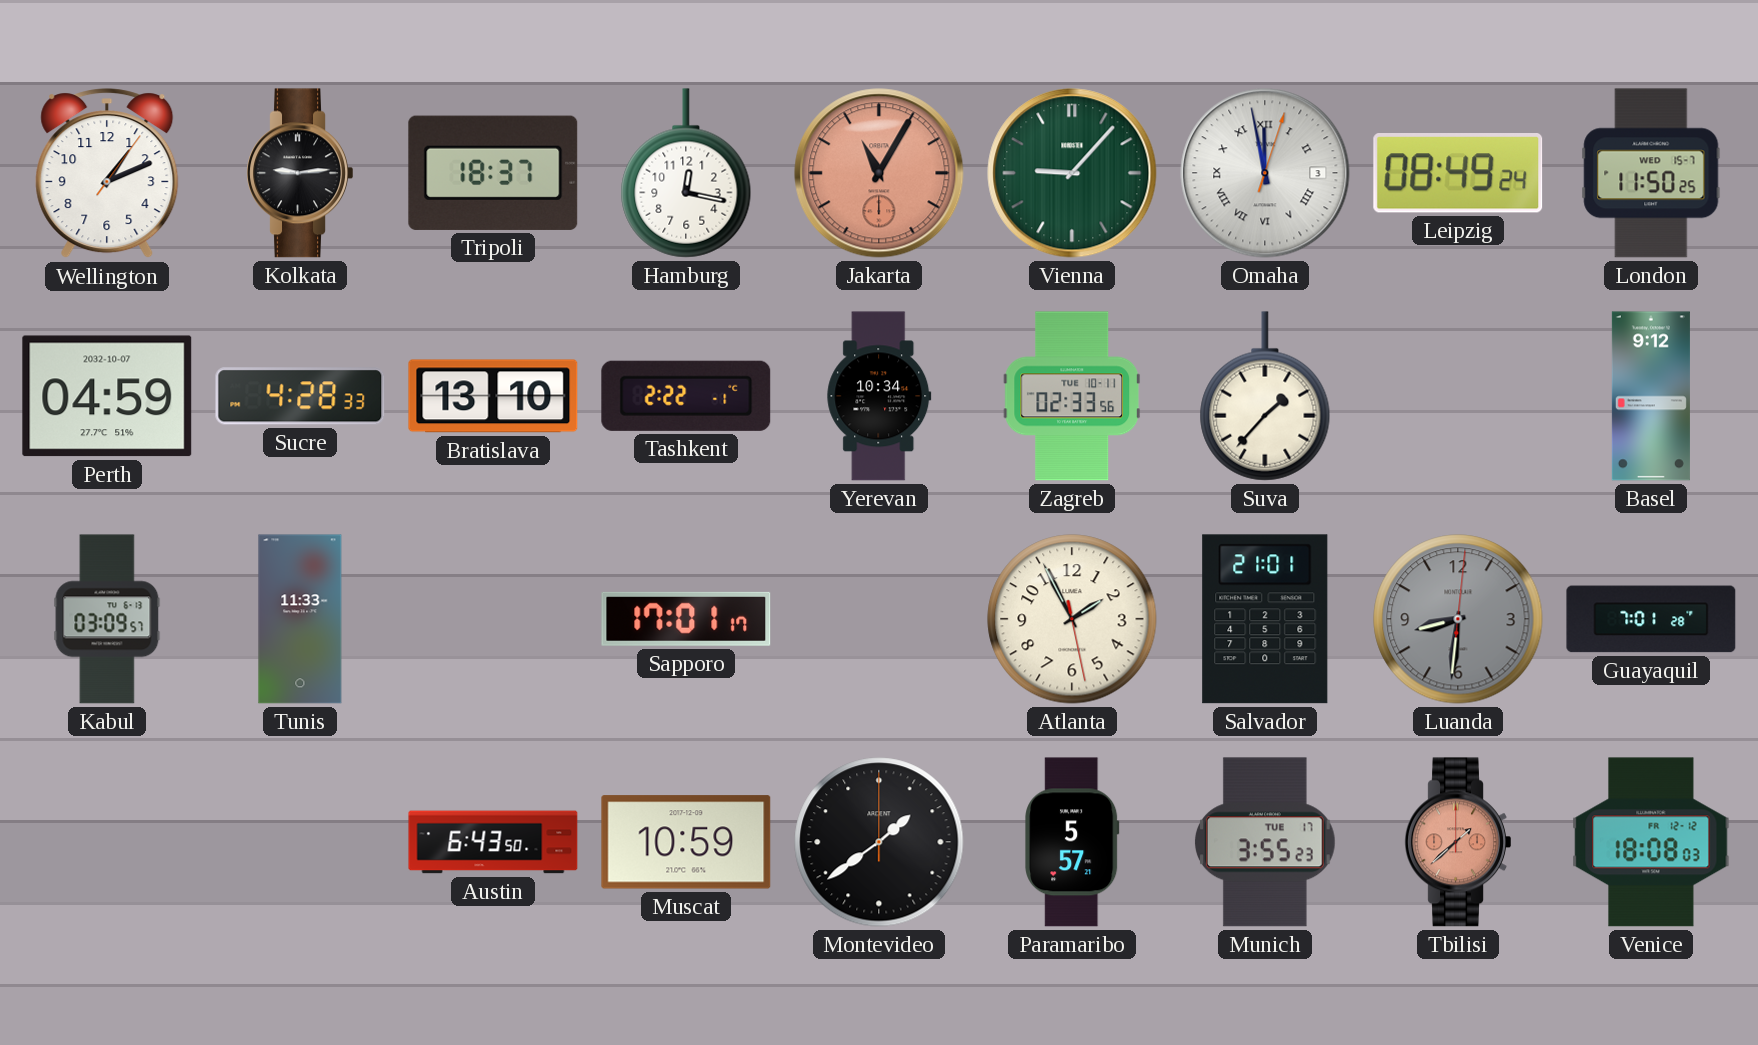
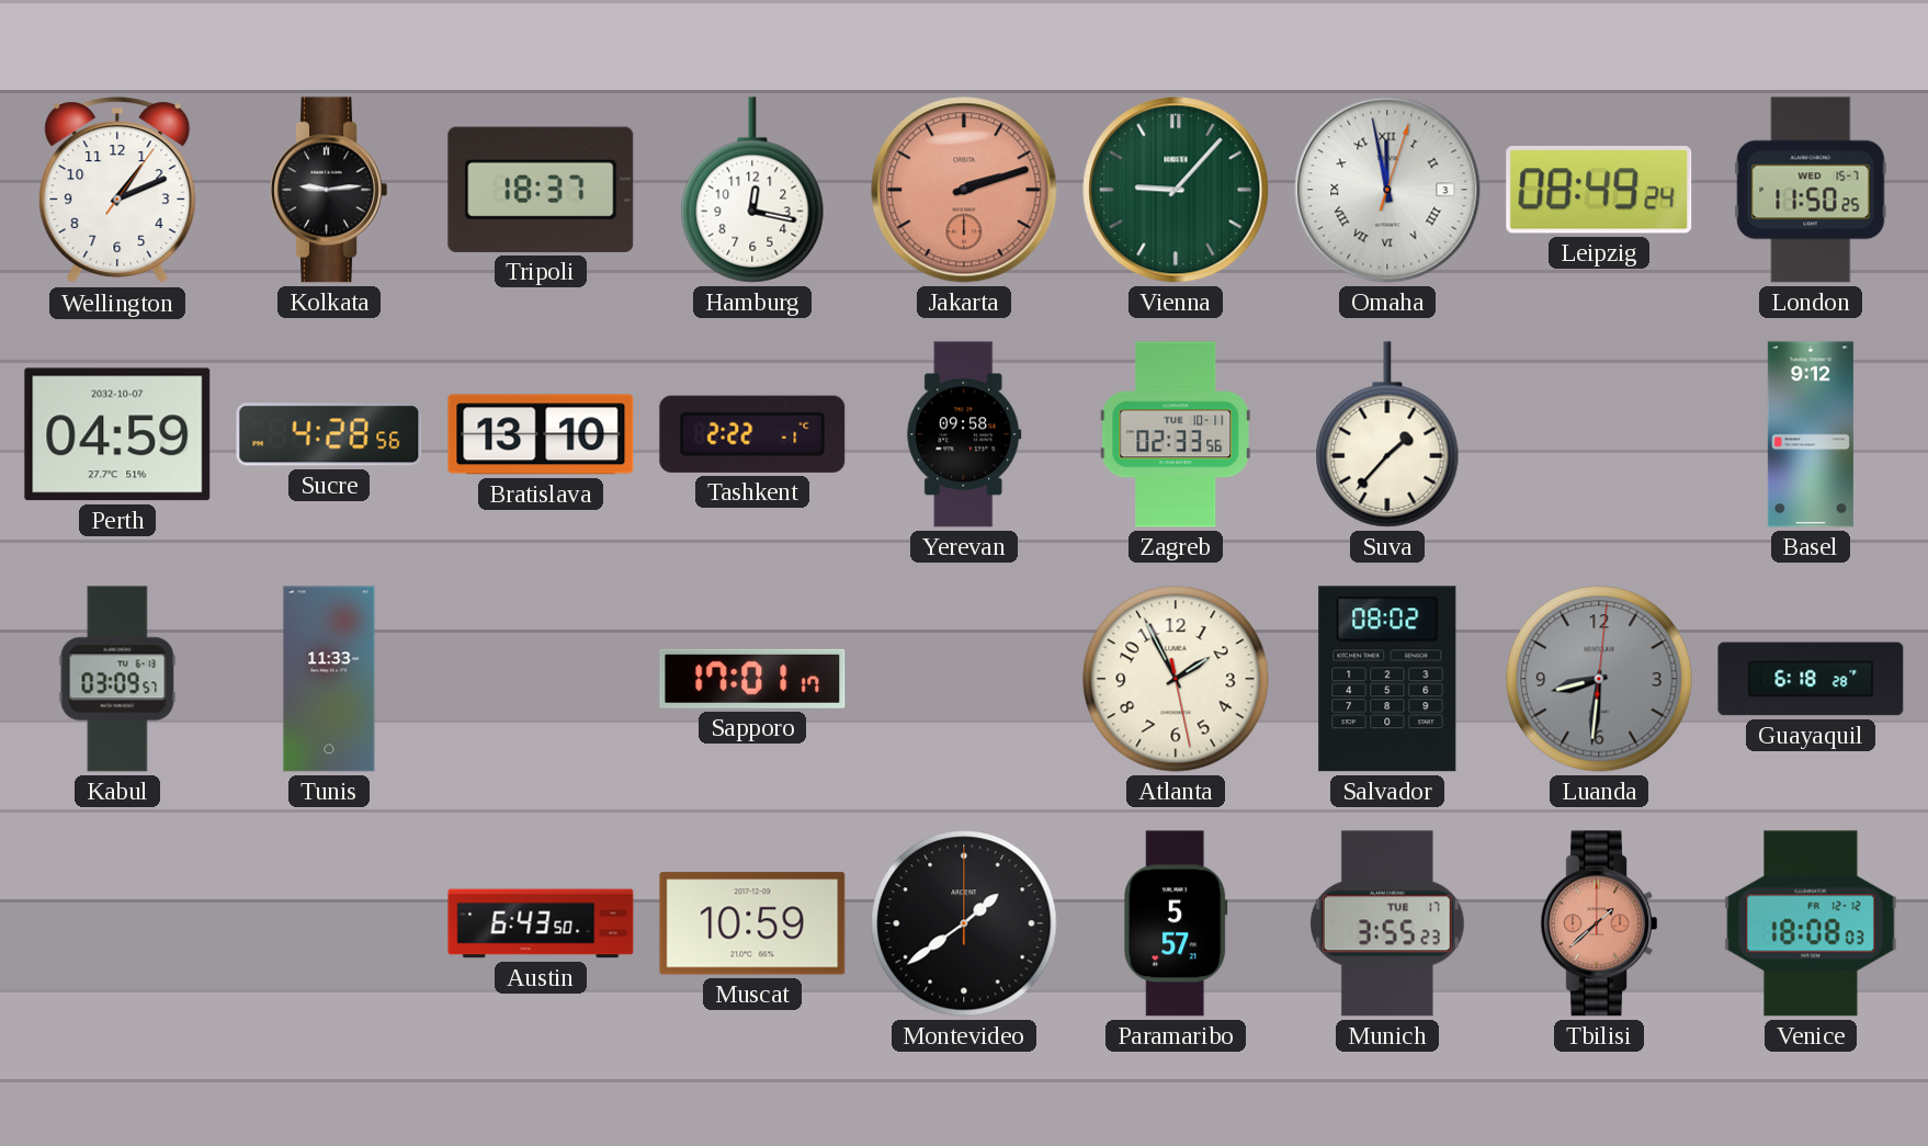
Jakarta: 11:05 -> 2:12
Sucre: 4:28:33 -> 4:28:56
Yerevan: 10:34 -> 09:58
Salvador: 21:01 -> 08:02
Guayaquil: 7:01 -> 6:18
